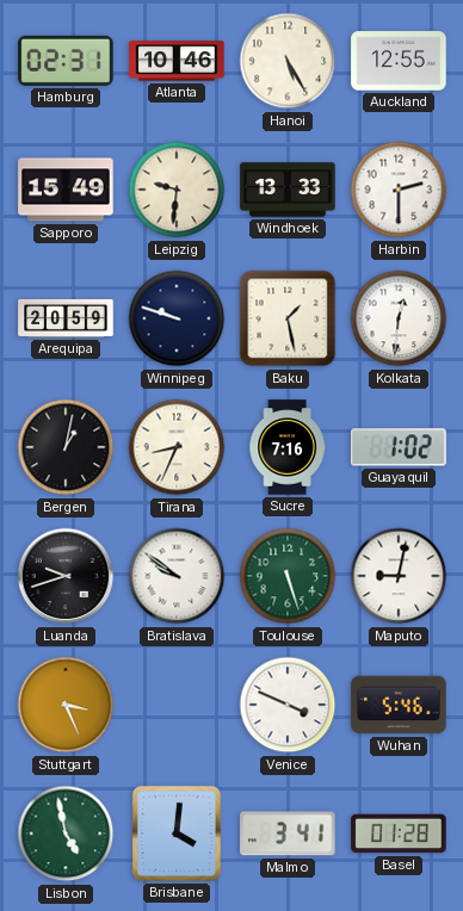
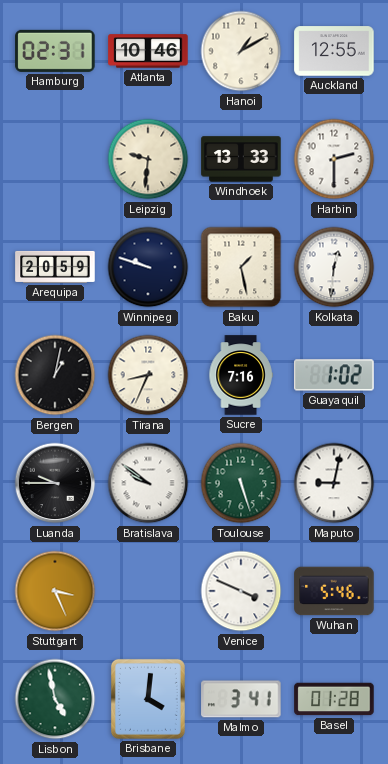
Hanoi: 5:25 -> 1:10
Sapporo: 15:49 -> none
Luanda: 9:42 -> 9:45
